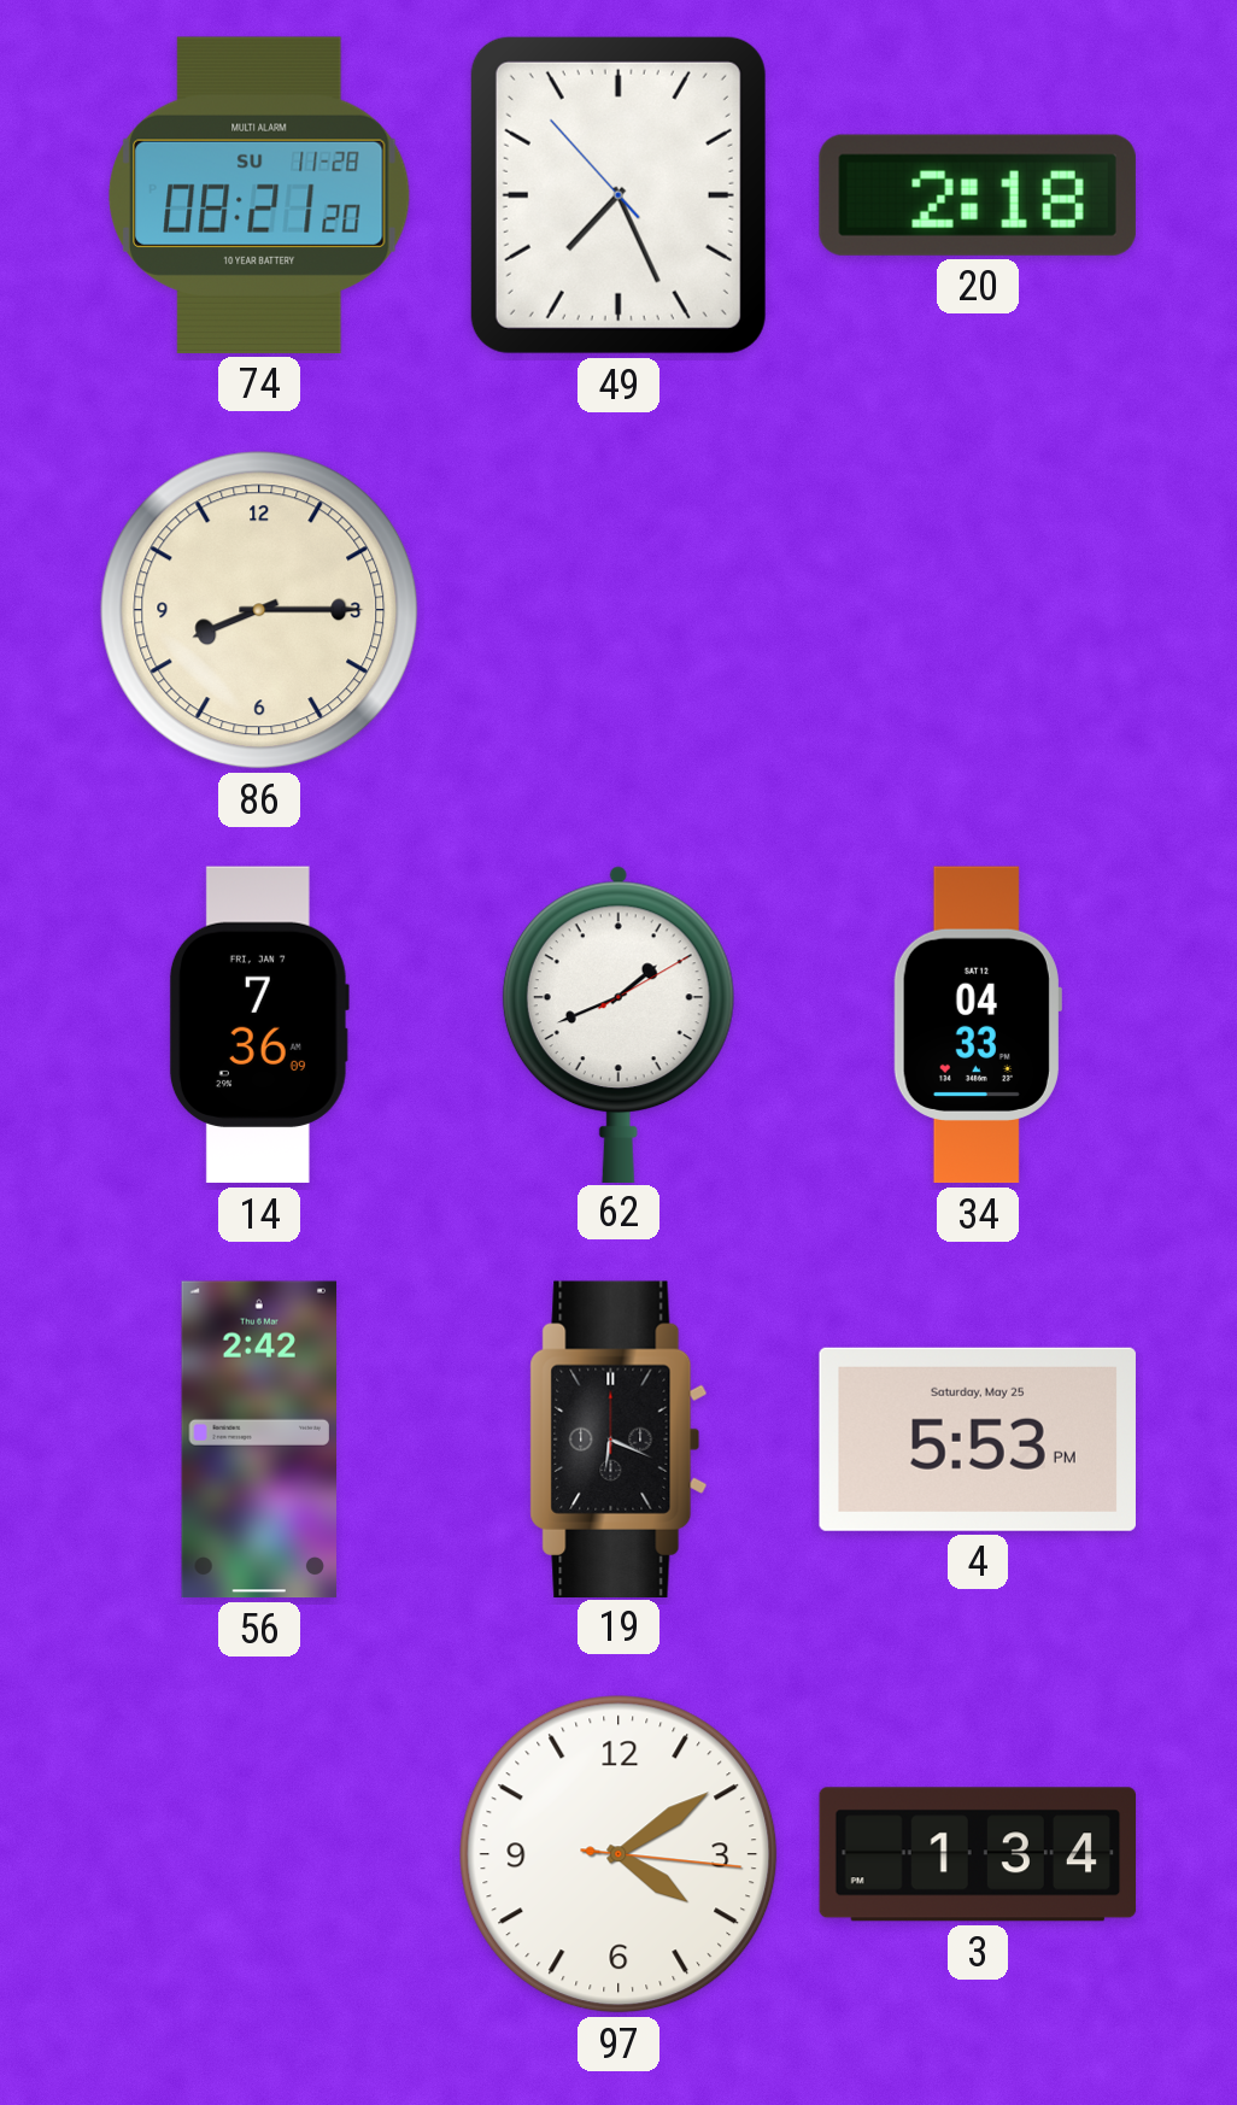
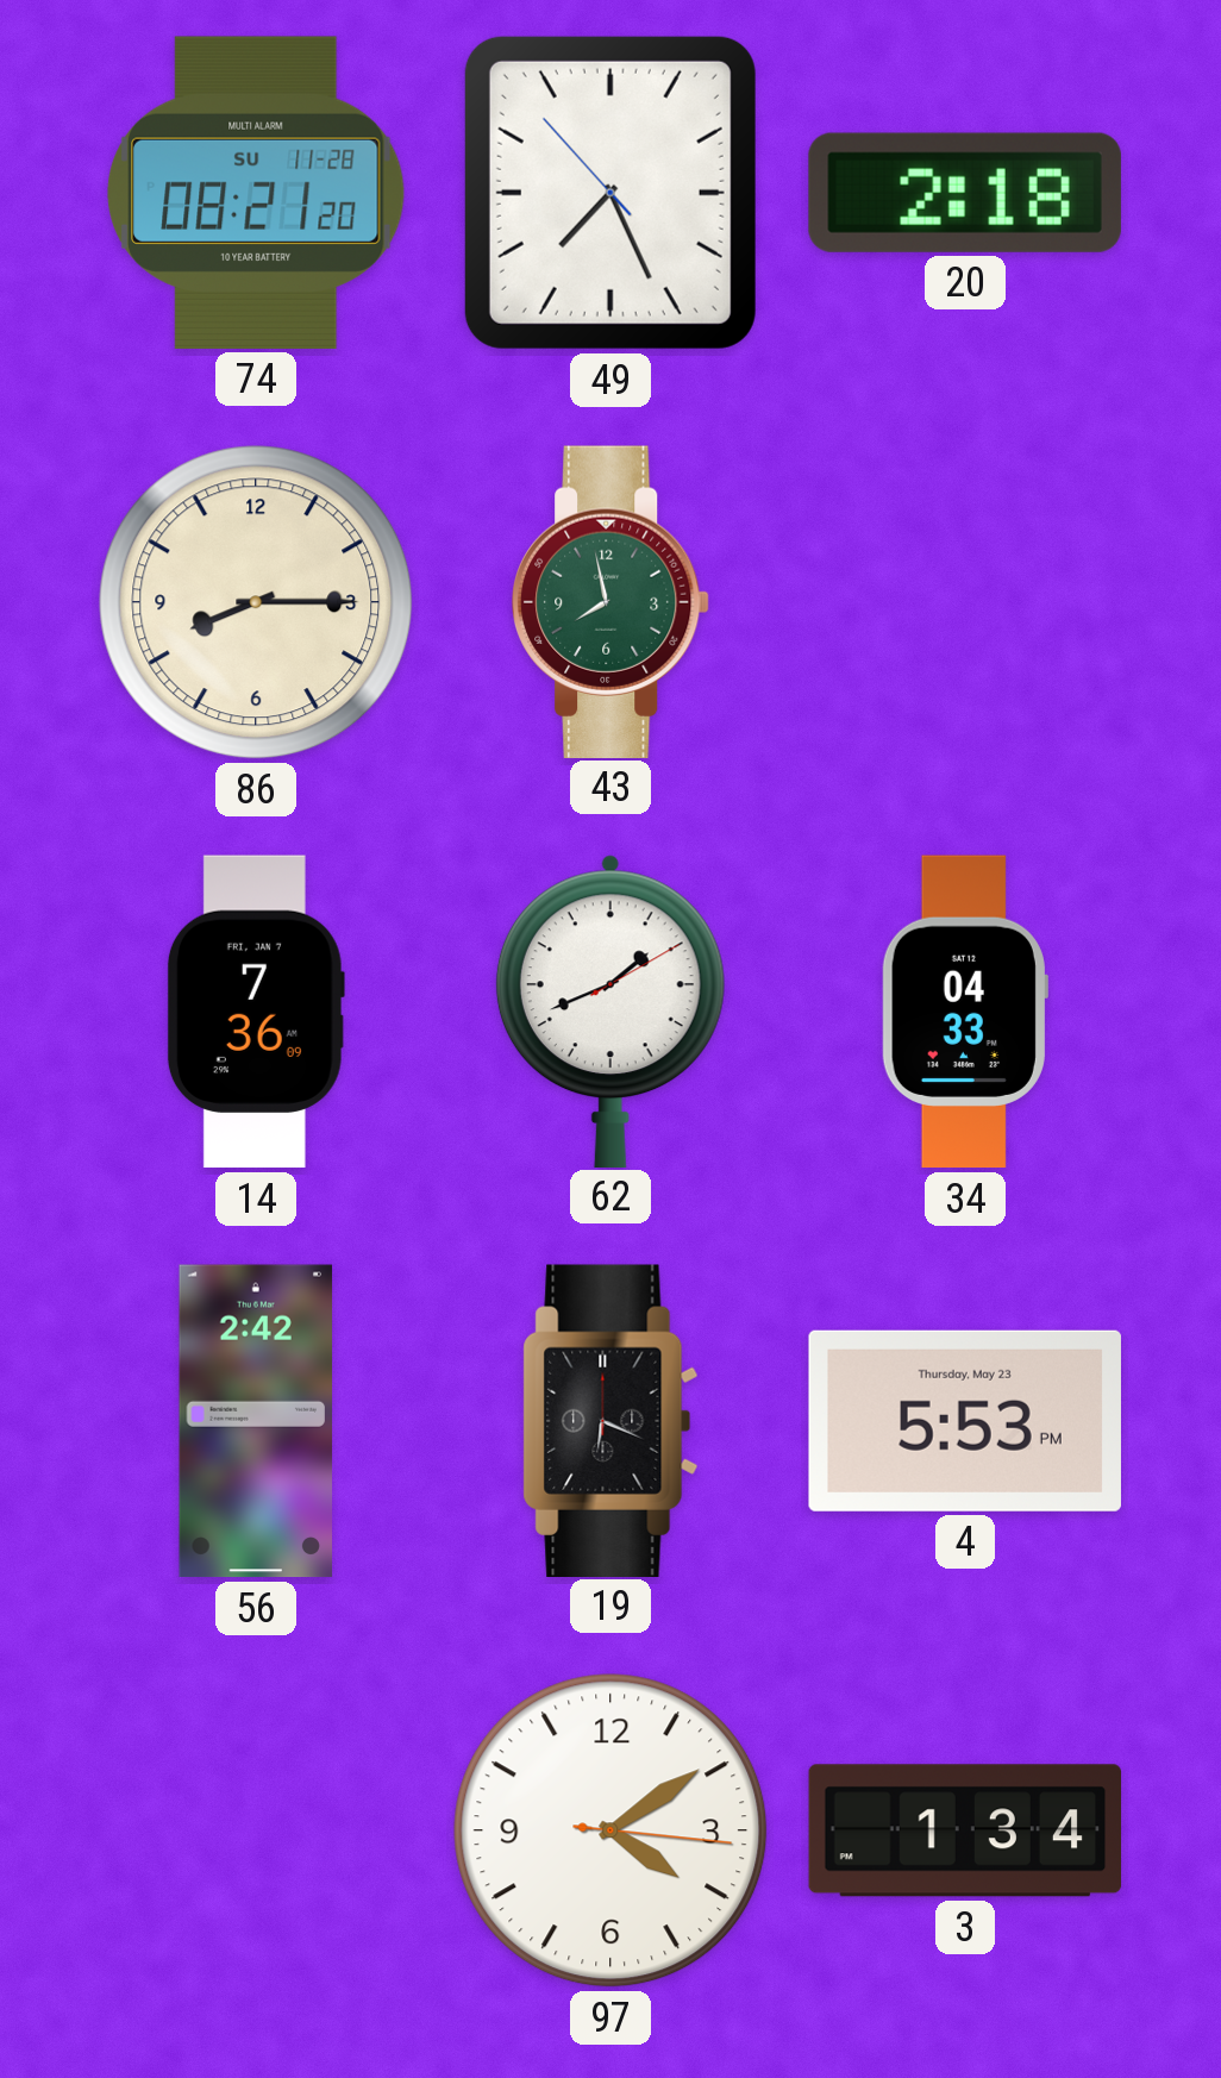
43: none -> 7:58
4 date: Saturday, May 25 -> Thursday, May 23
